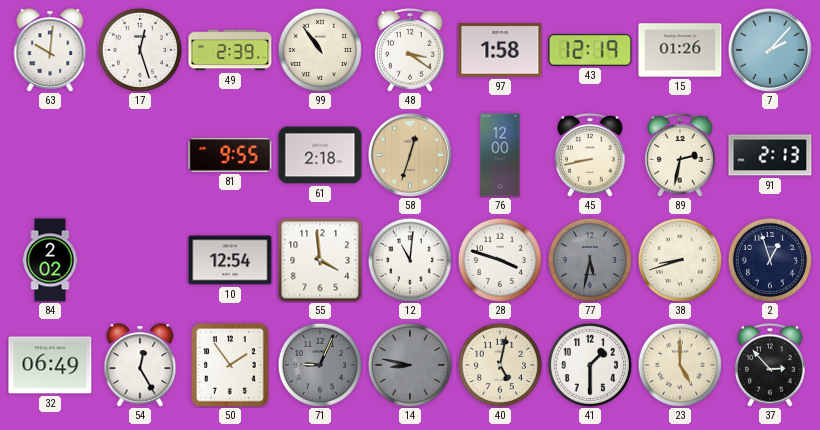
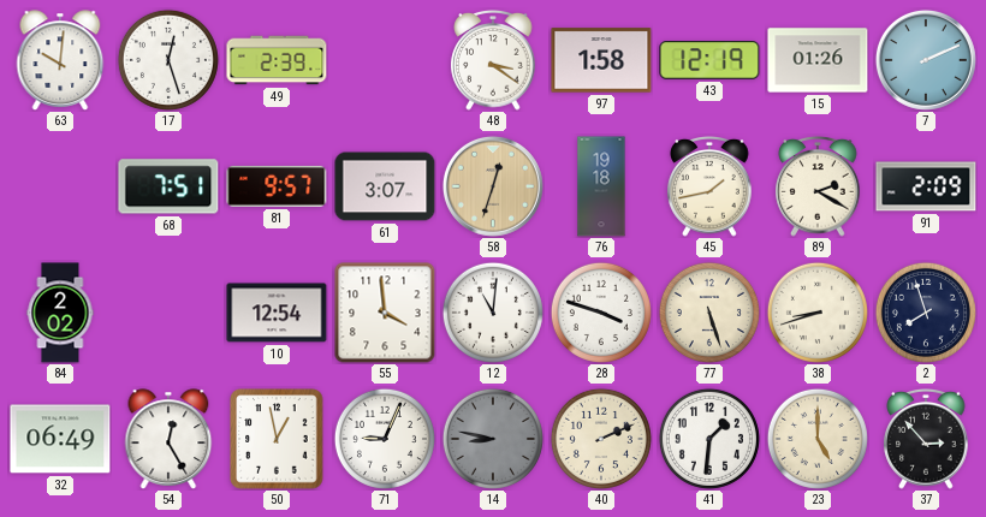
99: 10:54 -> none
7: 2:07 -> 2:11
68: none -> 7:51
81: 9:55 -> 9:57
61: 2:18 -> 3:07
76: 12:00 -> 19:18
45: 8:43 -> 1:43
89: 2:32 -> 2:20
91: 2:13 -> 2:09
77: 5:32 -> 5:27
77 dial: grey -> cream
2: 12:57 -> 7:57
50: 1:54 -> 12:58
71 dial: grey -> white
40: 5:02 -> 2:11
41: 1:30 -> 1:31
